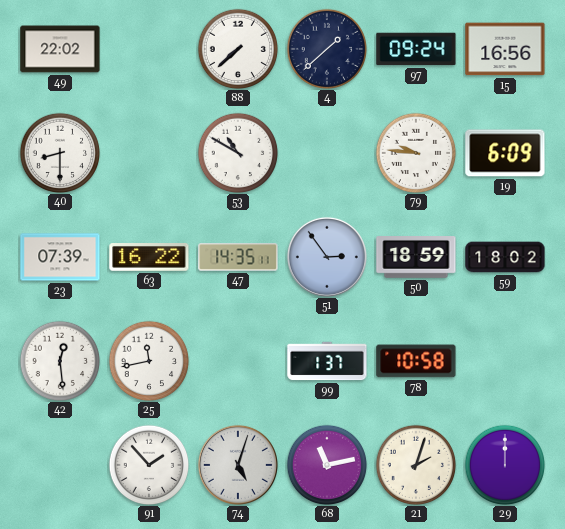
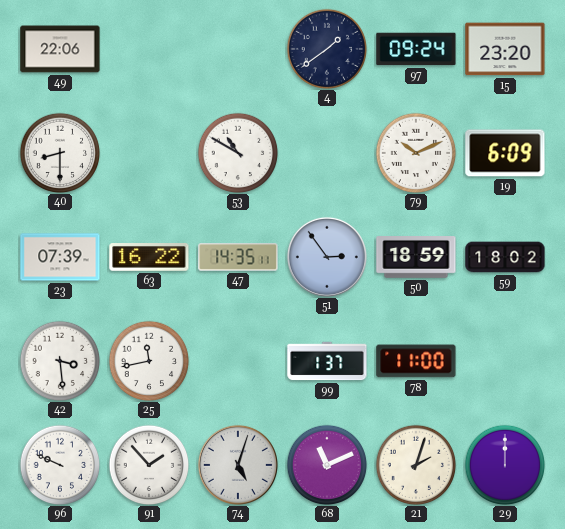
49: 22:02 -> 22:06
88: 7:38 -> none
4: 1:38 -> 1:39
15: 16:56 -> 23:20
79: 9:46 -> 10:11
42: 12:29 -> 3:29
78: 10:58 -> 11:00
96: none -> 9:49
68: 11:13 -> 11:11
